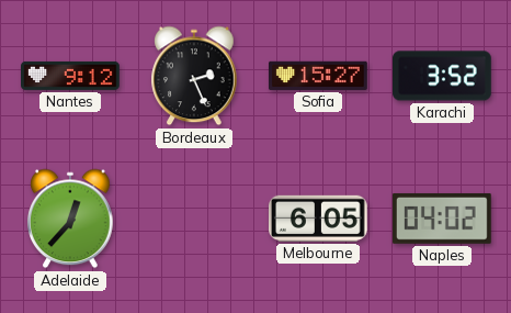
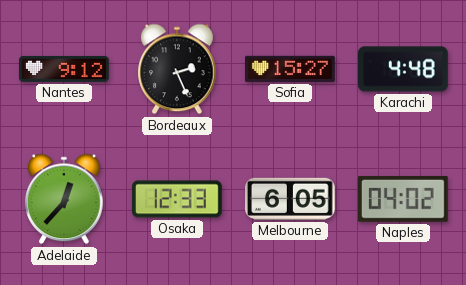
Karachi: 3:52 -> 4:48
Osaka: none -> 12:33
